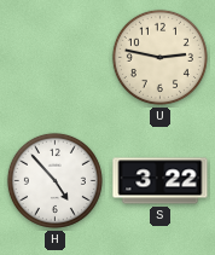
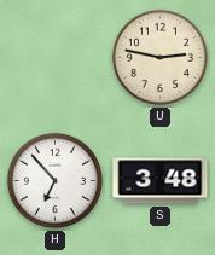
H: 4:53 -> 6:53
S: 3:22 -> 3:48
